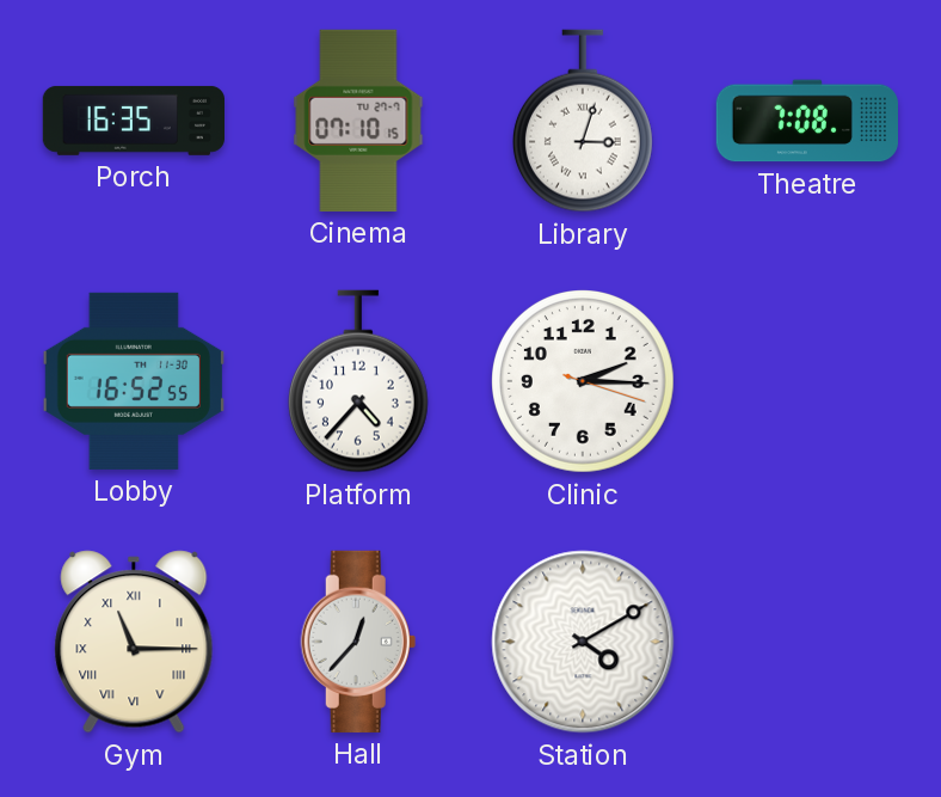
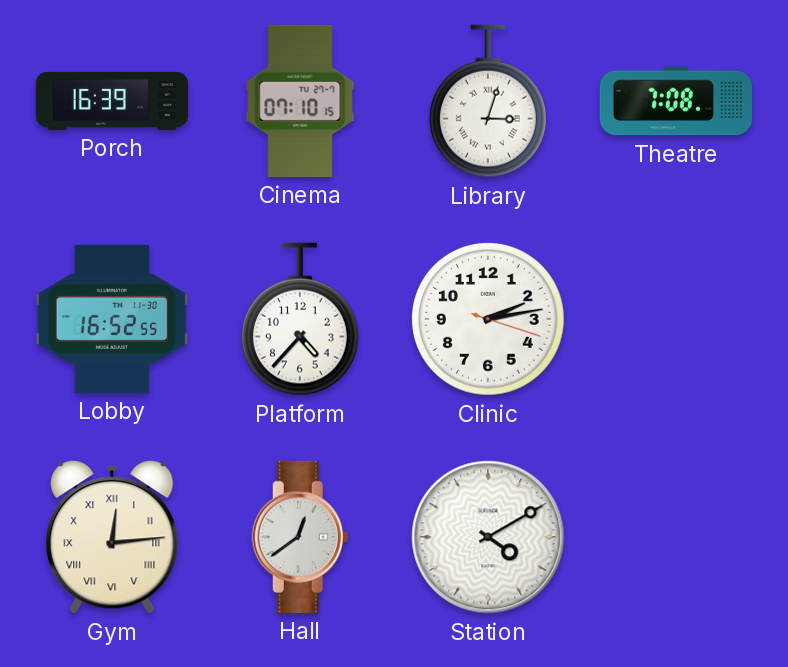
Porch: 16:35 -> 16:39
Clinic: 2:15 -> 2:13
Gym: 11:15 -> 12:14
Hall: 12:37 -> 12:39
